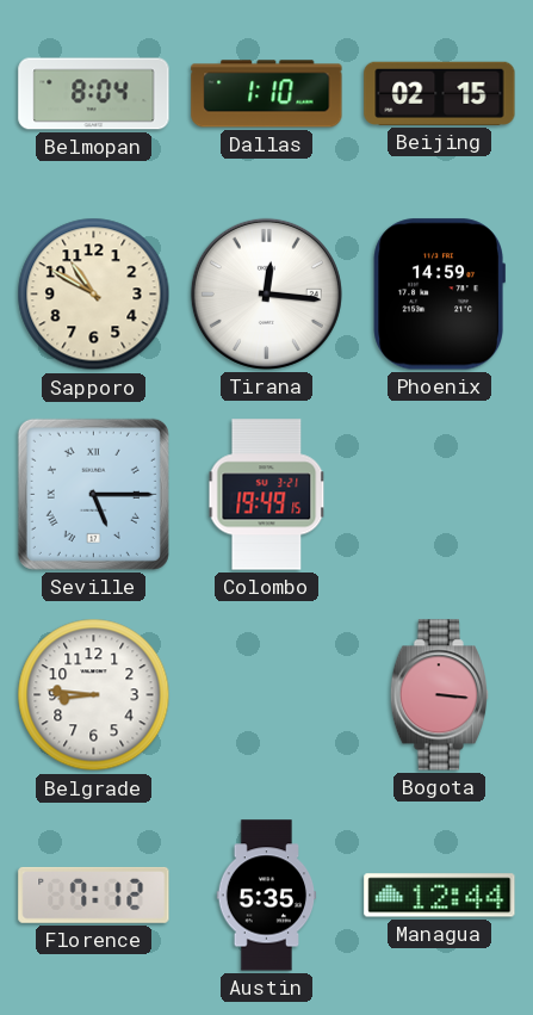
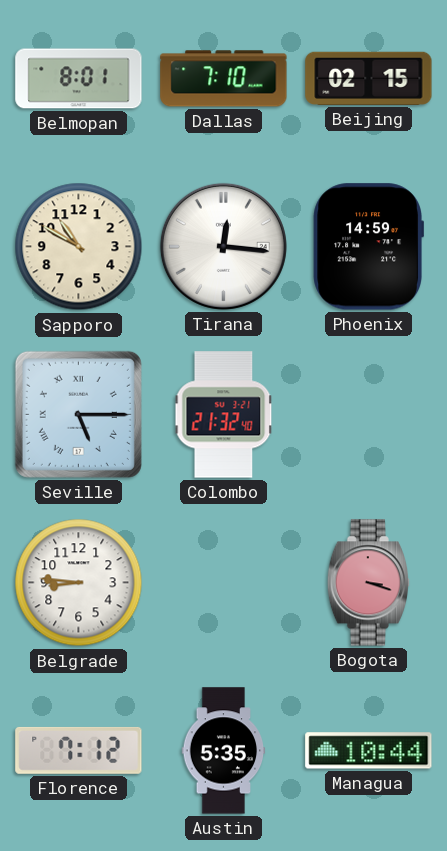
Belmopan: 8:04 -> 8:01
Dallas: 1:10 -> 7:10
Colombo: 19:49 -> 21:32
Bogota: 3:16 -> 3:18
Managua: 12:44 -> 10:44
